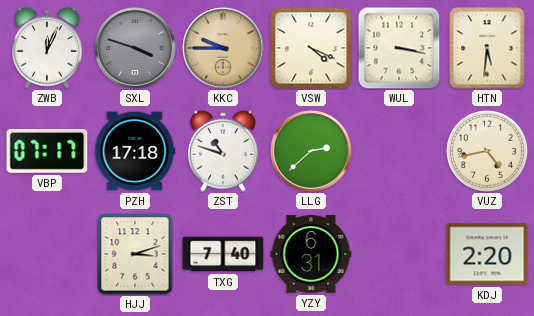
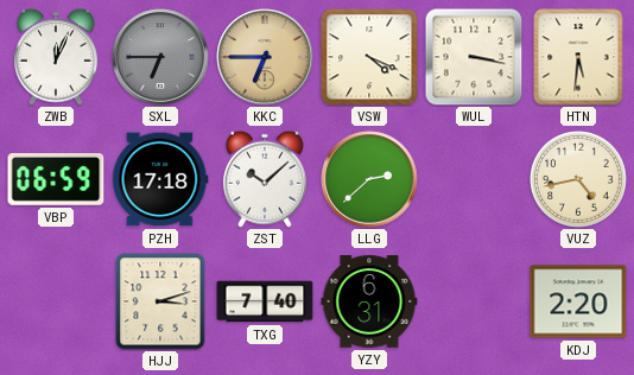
SXL: 3:48 -> 6:45
KKC: 9:45 -> 6:45
VBP: 07:17 -> 06:59
ZST: 10:48 -> 10:08
